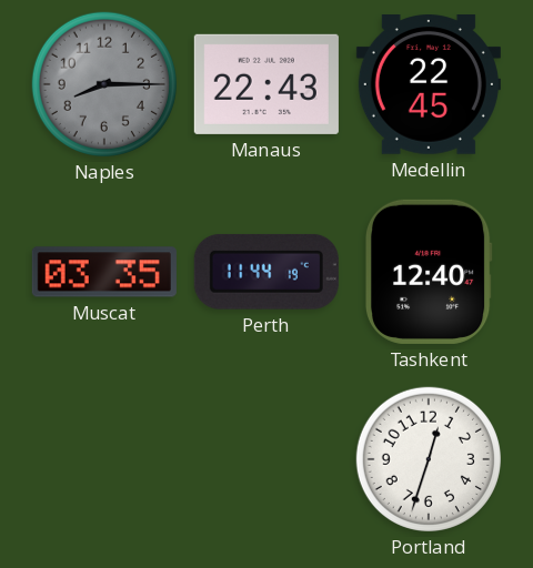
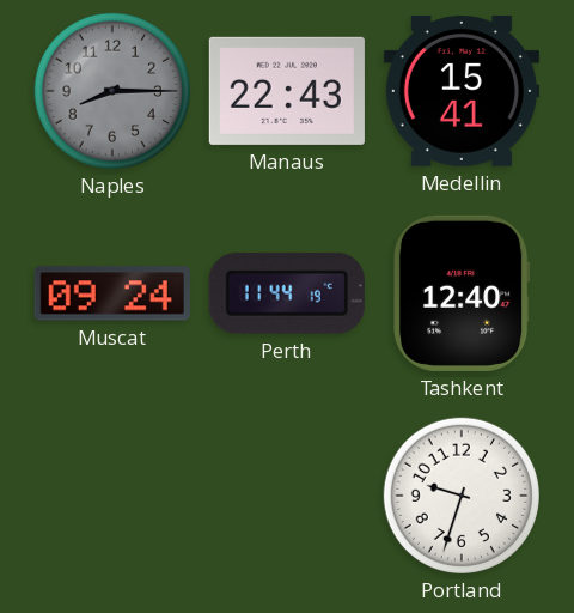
Medellin: 22:45 -> 15:41
Muscat: 03:35 -> 09:24
Portland: 12:33 -> 9:33
